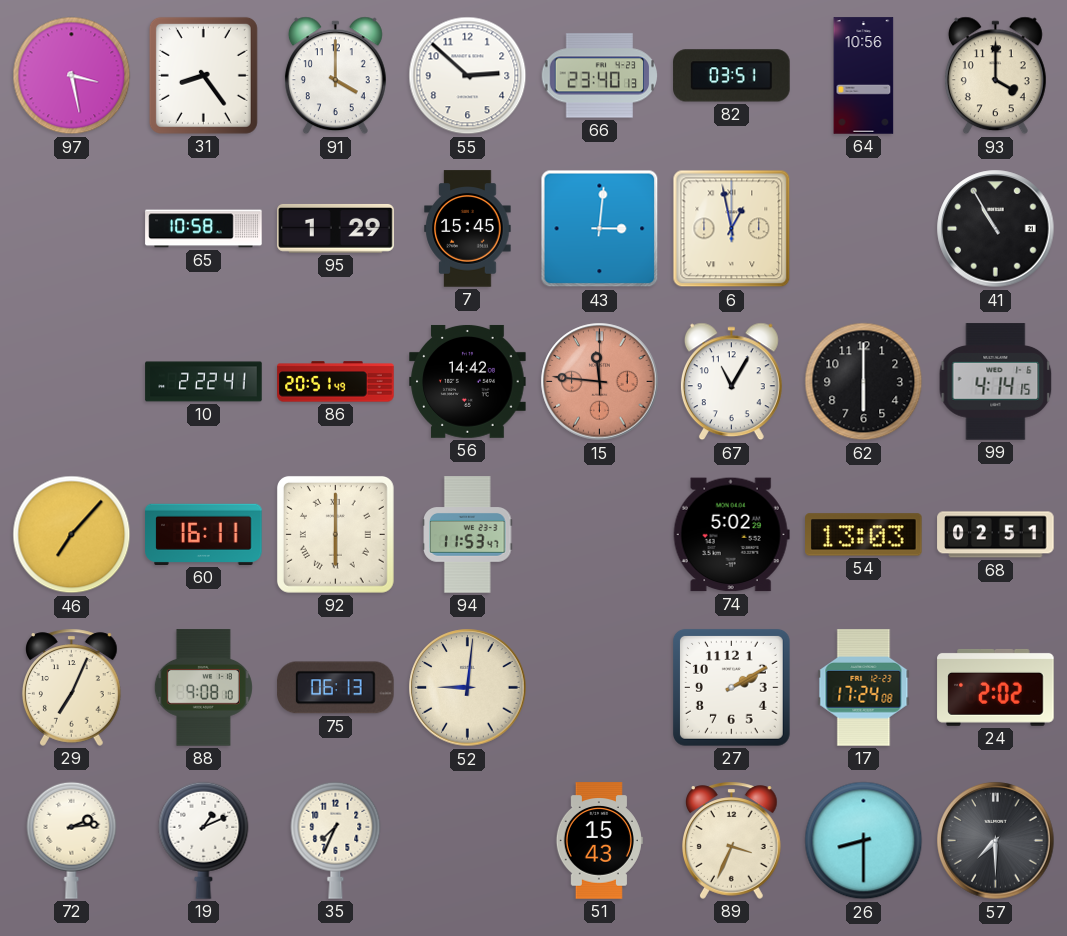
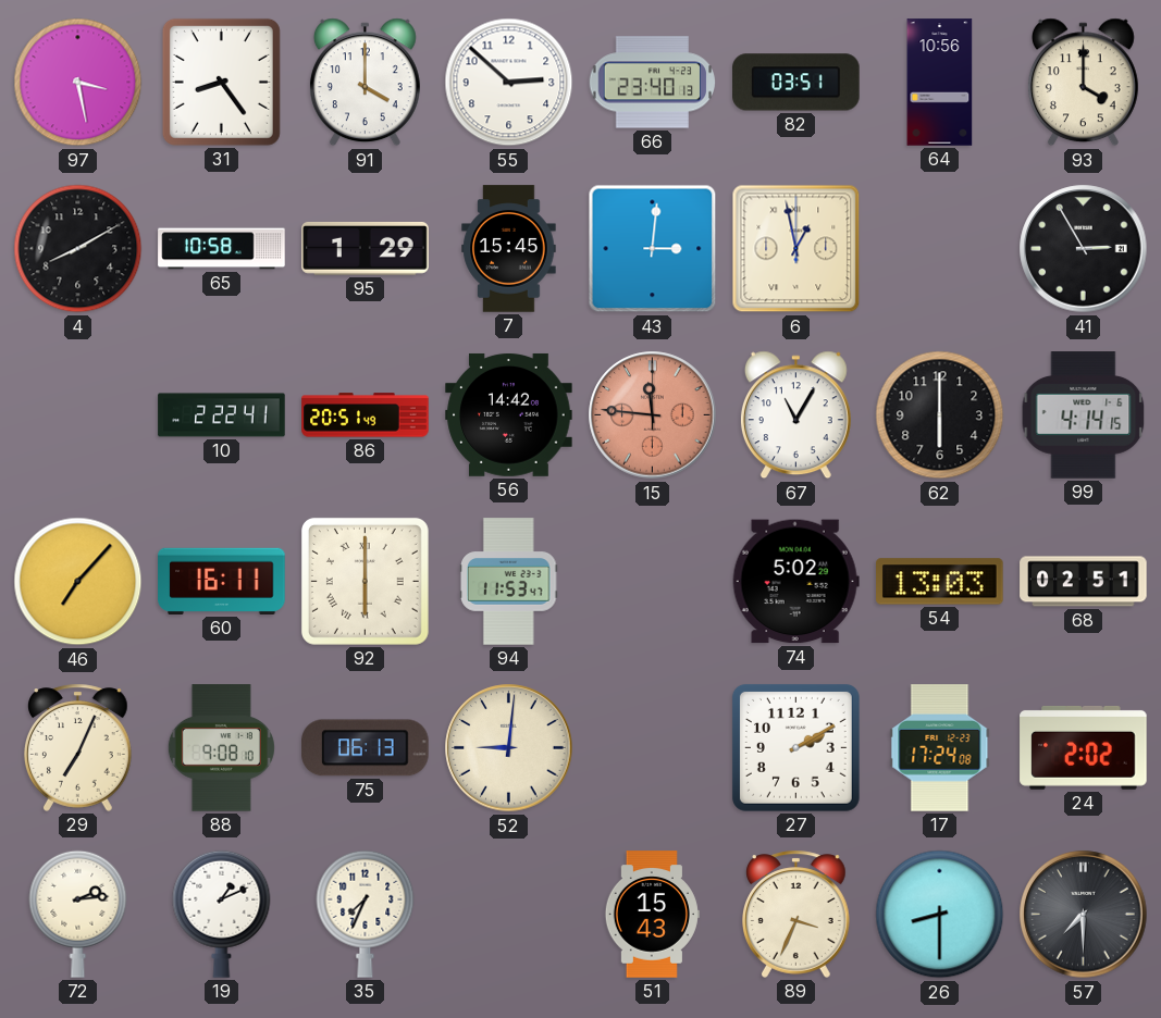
4: none -> 8:10
41: 10:55 -> 2:55
